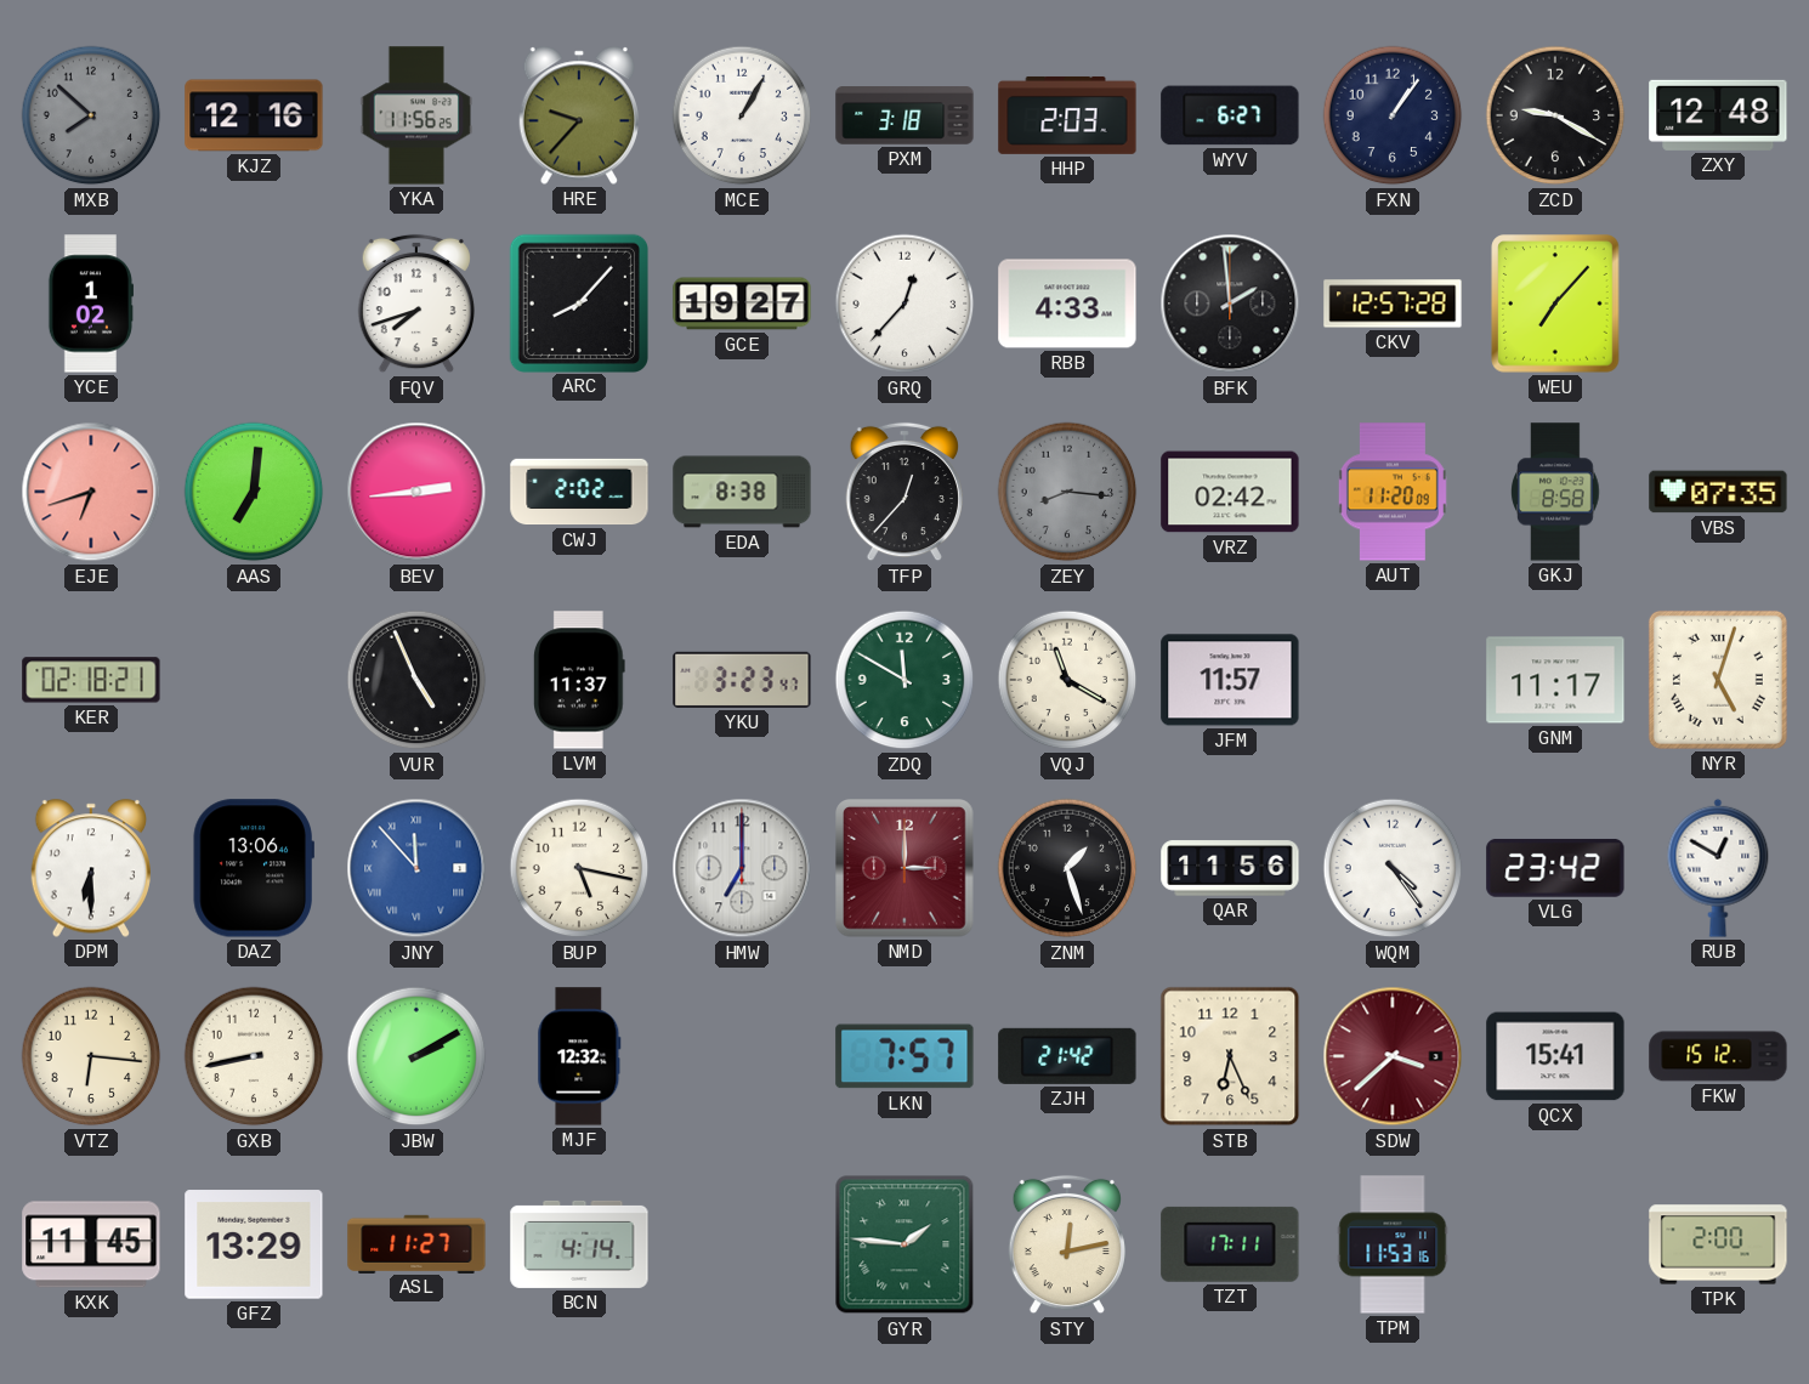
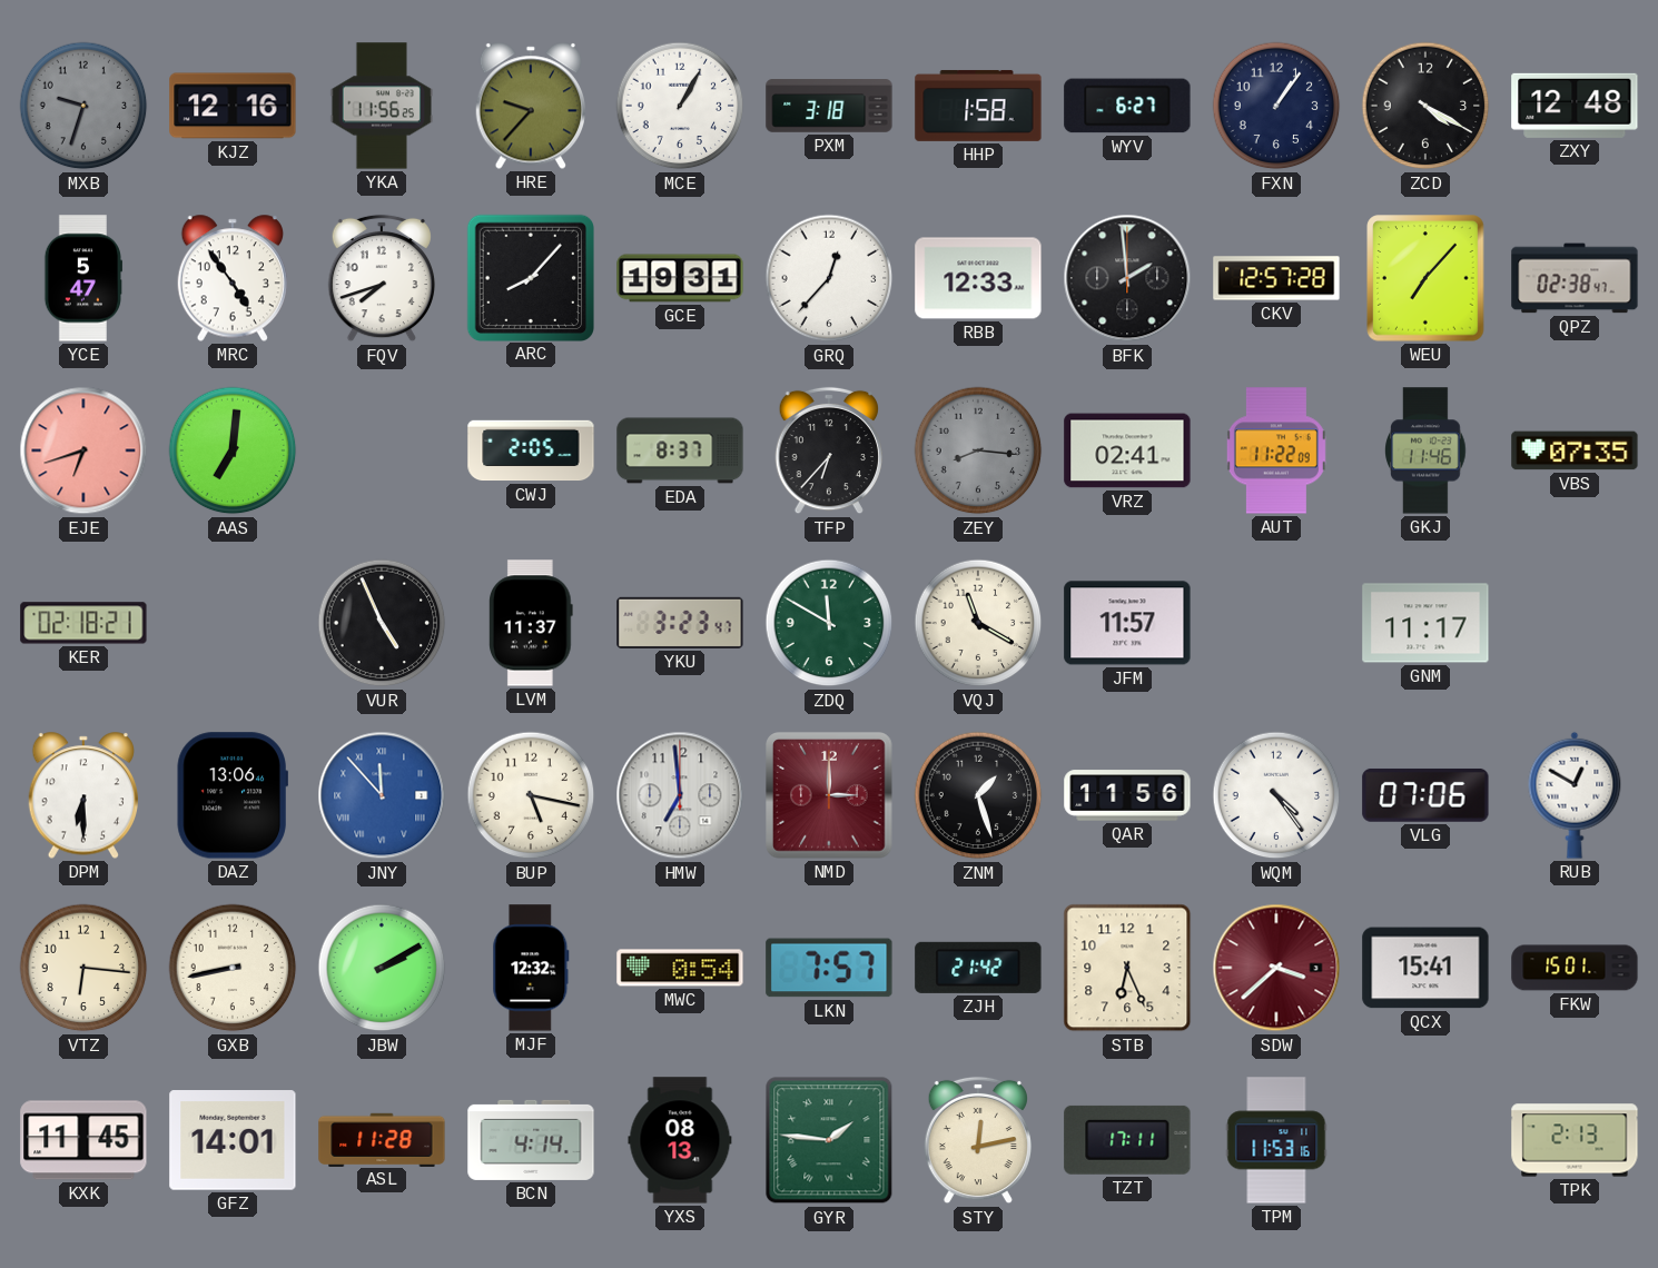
MXB: 7:52 -> 9:33
HHP: 2:03 -> 1:58
ZCD: 9:20 -> 4:20
YCE: 1:02 -> 5:47
MRC: none -> 4:54
GCE: 19:27 -> 19:31
RBB: 4:33 -> 12:33
QPZ: none -> 02:38
BEV: 2:44 -> none
CWJ: 2:02 -> 2:05
EDA: 8:38 -> 8:37
TFP: 12:37 -> 6:37
VRZ: 02:42 -> 02:41
AUT: 11:20 -> 11:22
GKJ: 8:58 -> 11:46
NYR: 5:03 -> none
HMW: 7:00 -> 6:59
VLG: 23:42 -> 07:06
MWC: none -> 0:54
FKW: 15:12 -> 15:01
GFZ: 13:29 -> 14:01
ASL: 11:27 -> 11:28
YXS: none -> 08:13
TPK: 2:00 -> 2:13
